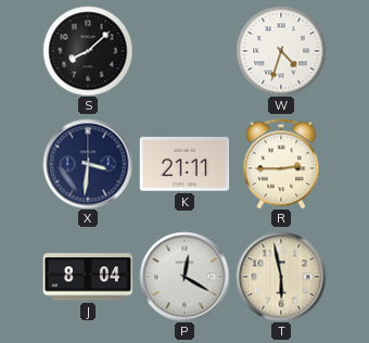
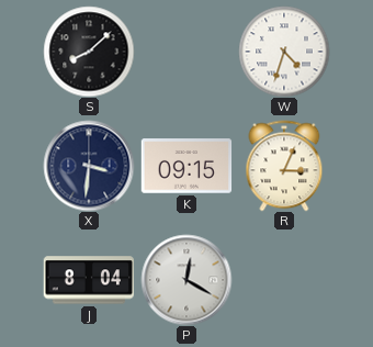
K: 21:11 -> 09:15
R: 2:45 -> 3:04
T: 5:58 -> none
